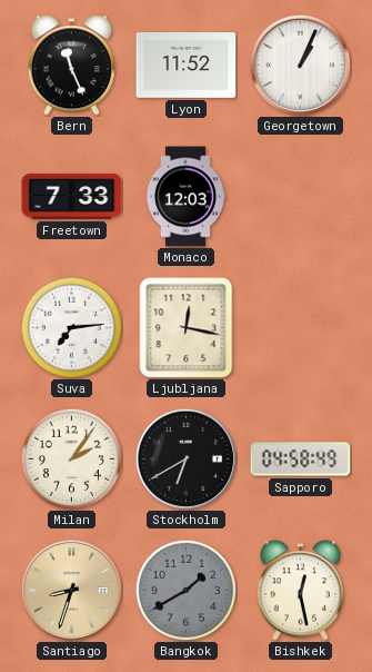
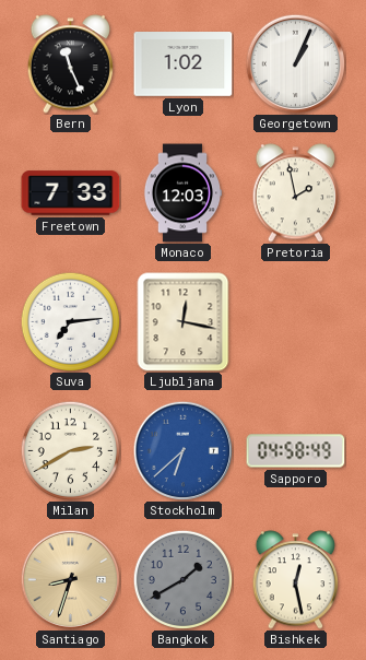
Lyon: 11:52 -> 1:02
Pretoria: none -> 1:58
Milan: 2:06 -> 2:40
Stockholm: 6:40 -> 6:38
Stockholm dial: black -> blue
